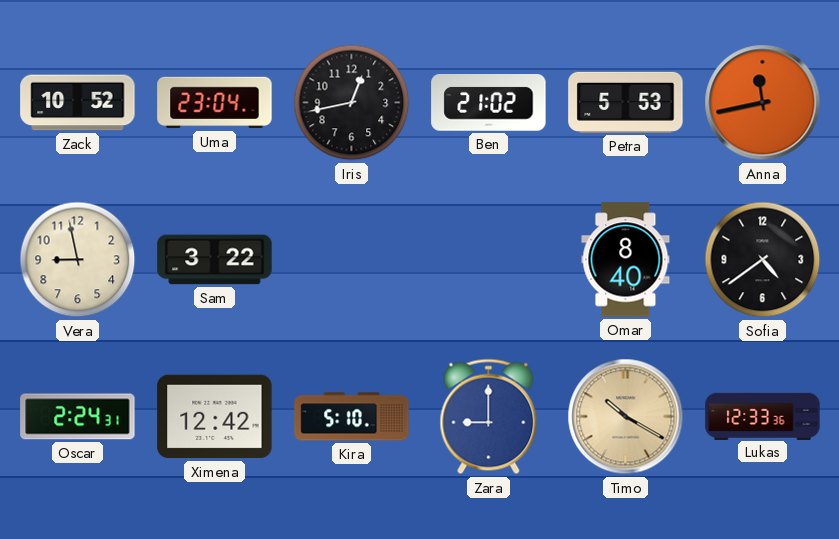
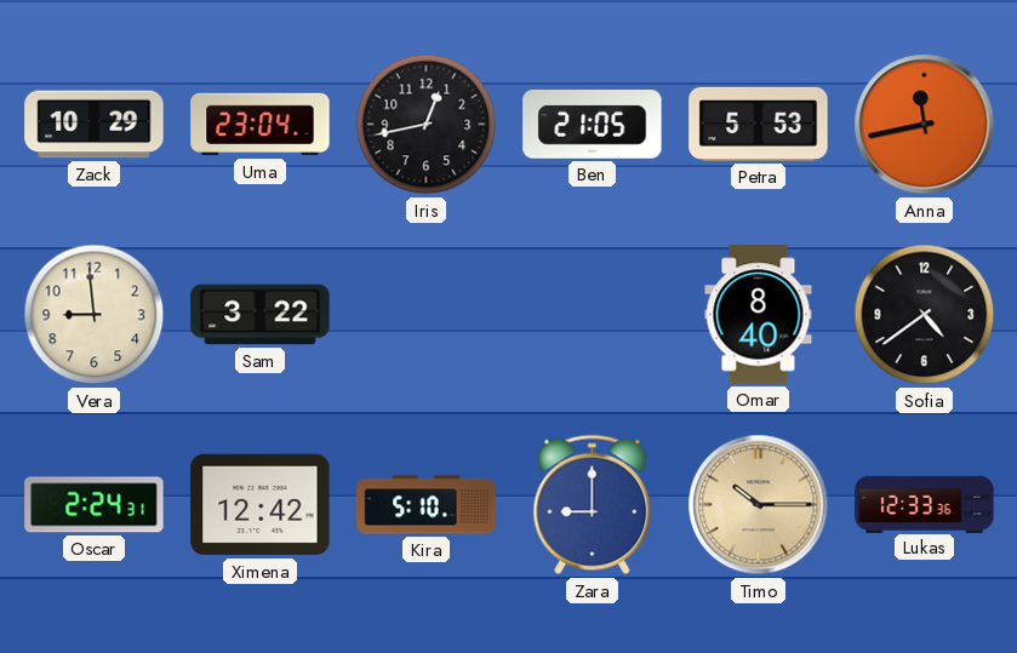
Zack: 10:52 -> 10:29
Ben: 21:02 -> 21:05
Vera: 8:58 -> 8:59
Timo: 10:20 -> 10:15
